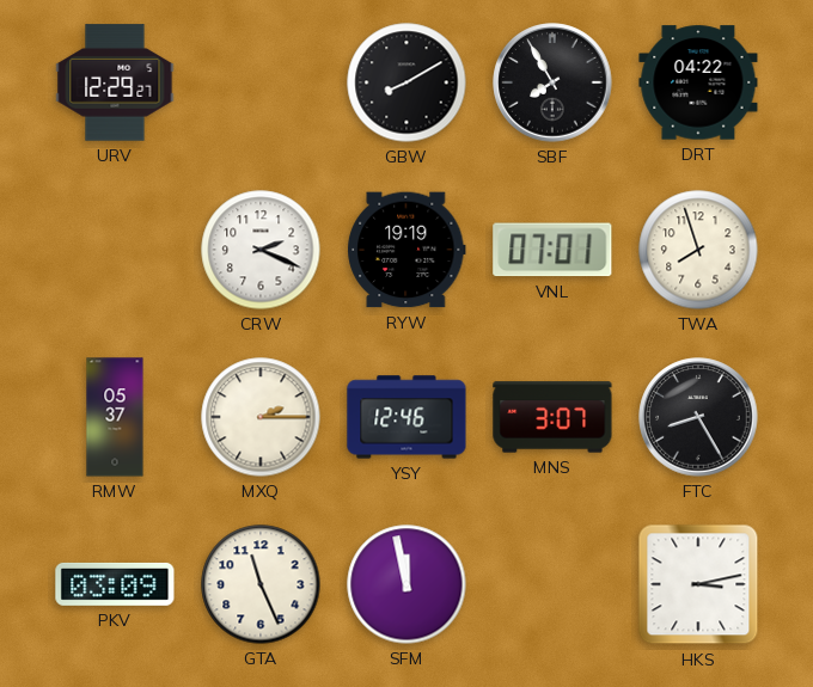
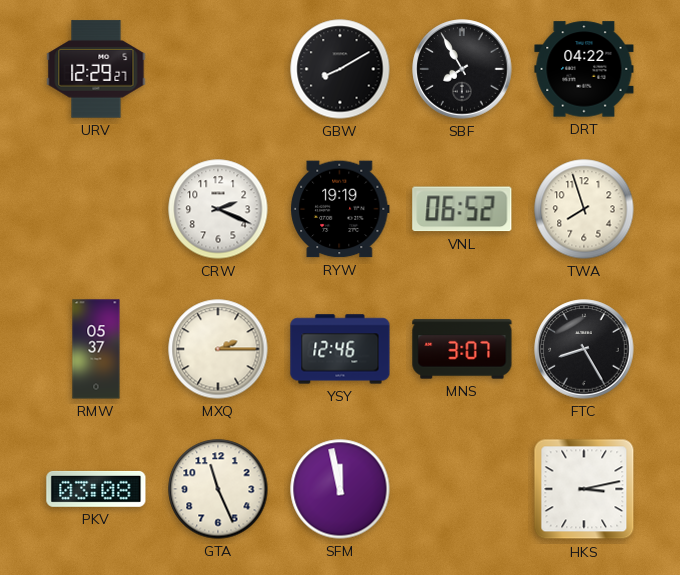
VNL: 07:01 -> 06:52
PKV: 03:09 -> 03:08
